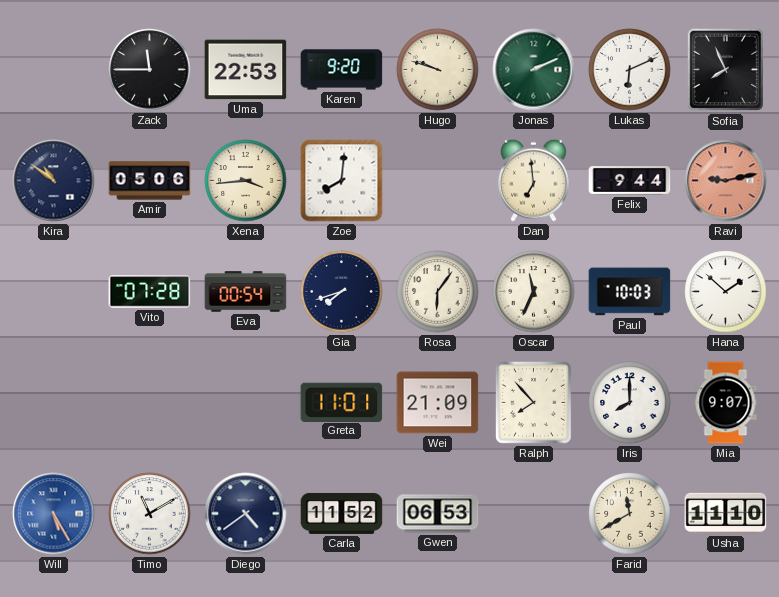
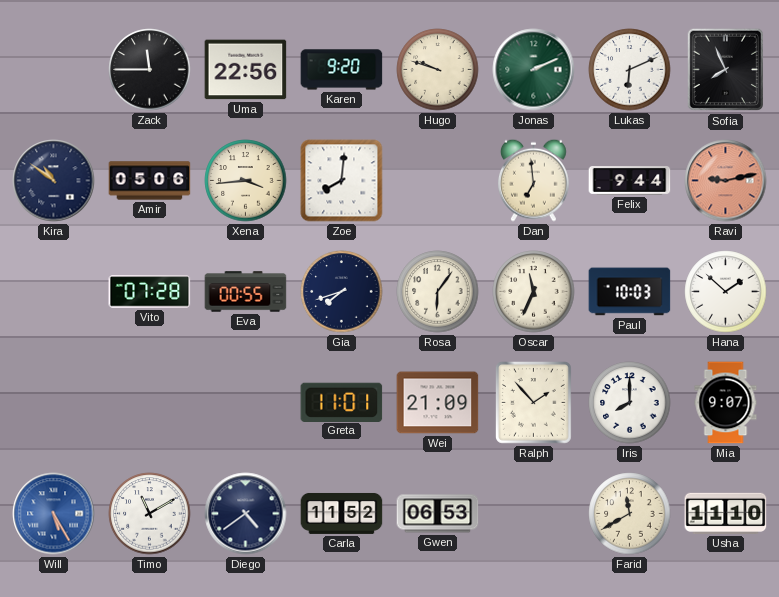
Uma: 22:53 -> 22:56
Eva: 00:54 -> 00:55
Ralph: 7:53 -> 1:53
